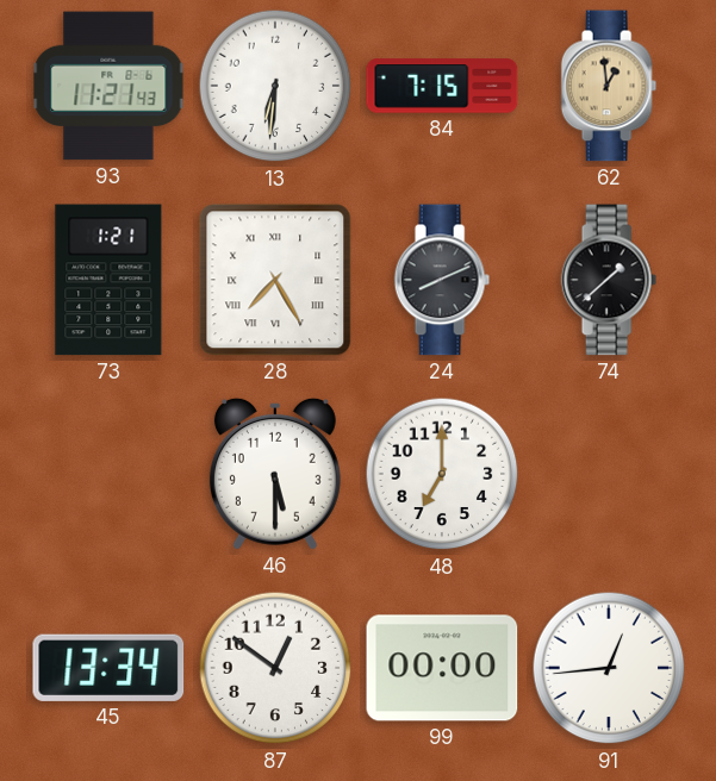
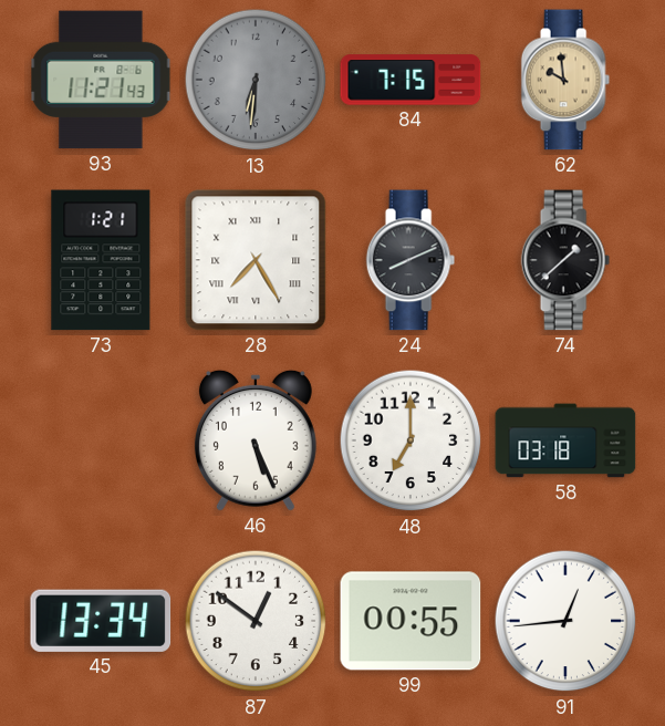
13 dial: white -> grey
62: 12:59 -> 9:59
46: 5:30 -> 5:26
58: none -> 03:18
99: 00:00 -> 00:55
